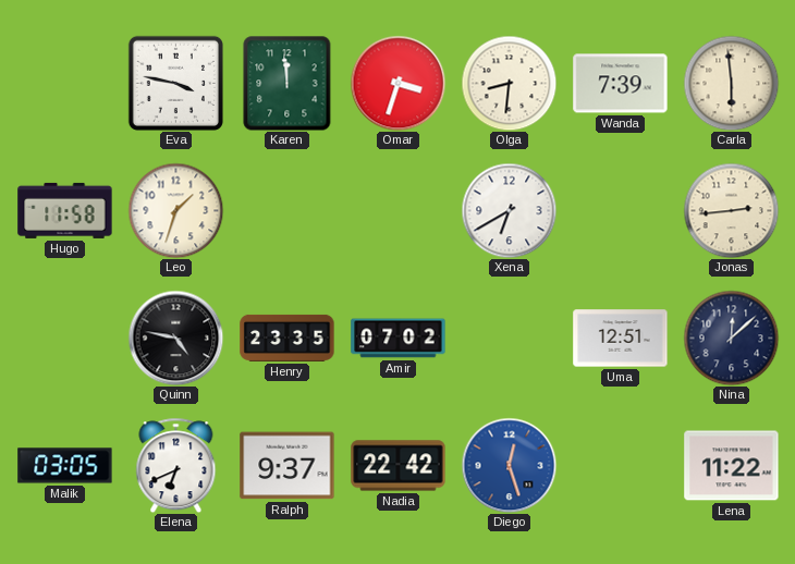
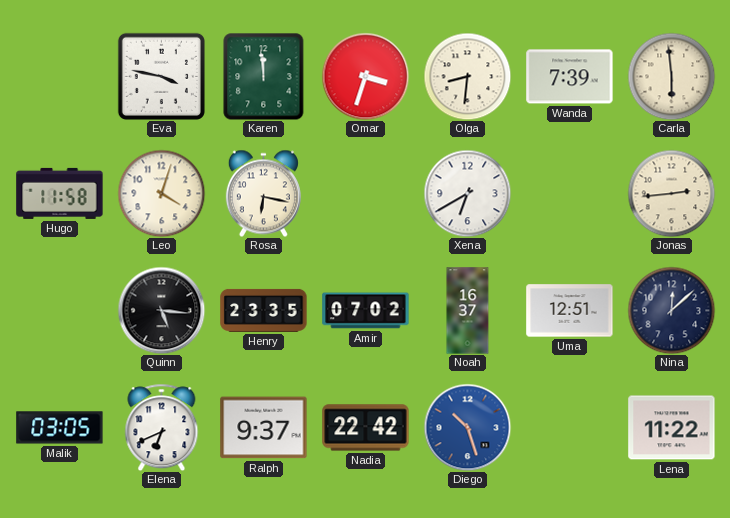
Leo: 1:33 -> 4:03
Rosa: none -> 6:17
Quinn: 4:47 -> 5:16
Noah: none -> 16:37
Diego: 12:27 -> 10:27
